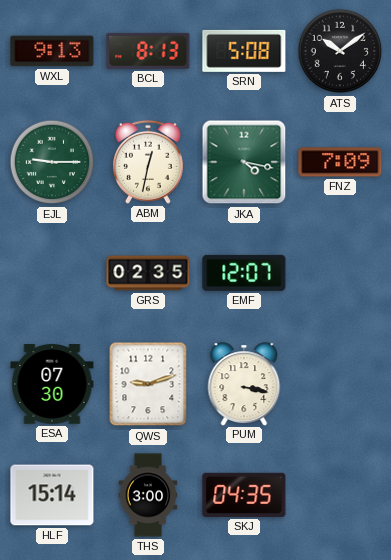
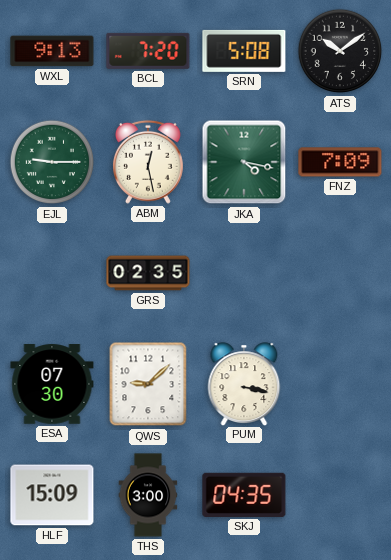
BCL: 8:13 -> 7:20
ABM: 12:32 -> 12:28
EMF: 12:07 -> none
QWS: 9:12 -> 9:08
HLF: 15:14 -> 15:09
